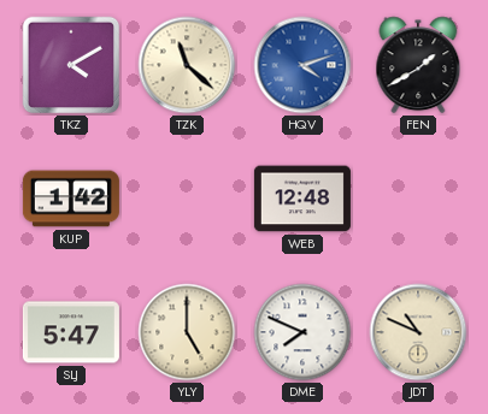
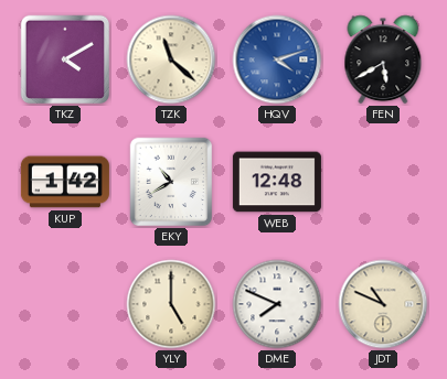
FEN: 1:40 -> 5:40
EKY: none -> 10:40
SLJ: 5:47 -> none
